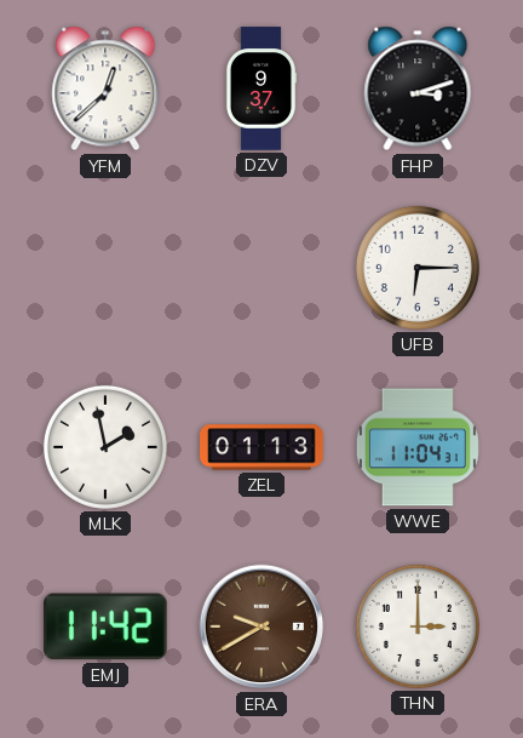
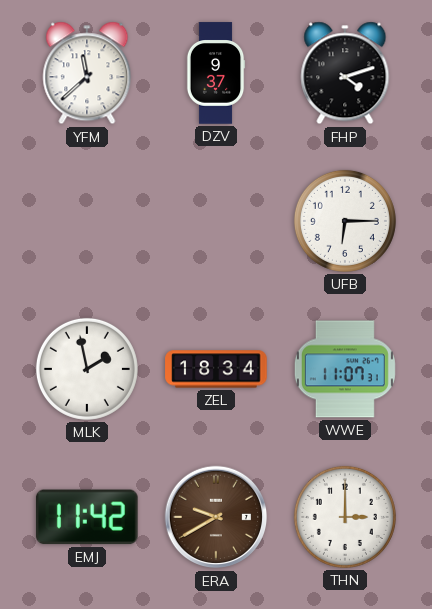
YFM: 12:38 -> 11:38
FHP: 3:12 -> 4:12
ZEL: 01:13 -> 18:34
WWE: 11:04 -> 11:07
